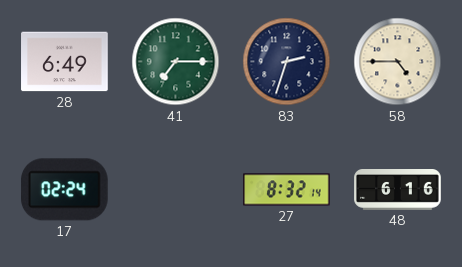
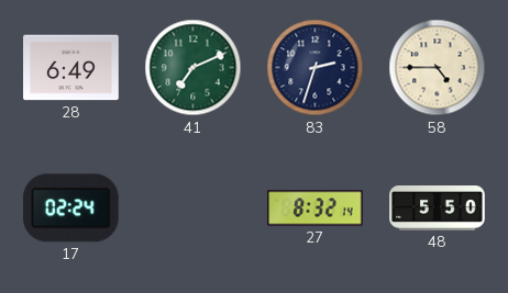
41: 7:15 -> 7:11
48: 6:16 -> 5:50
